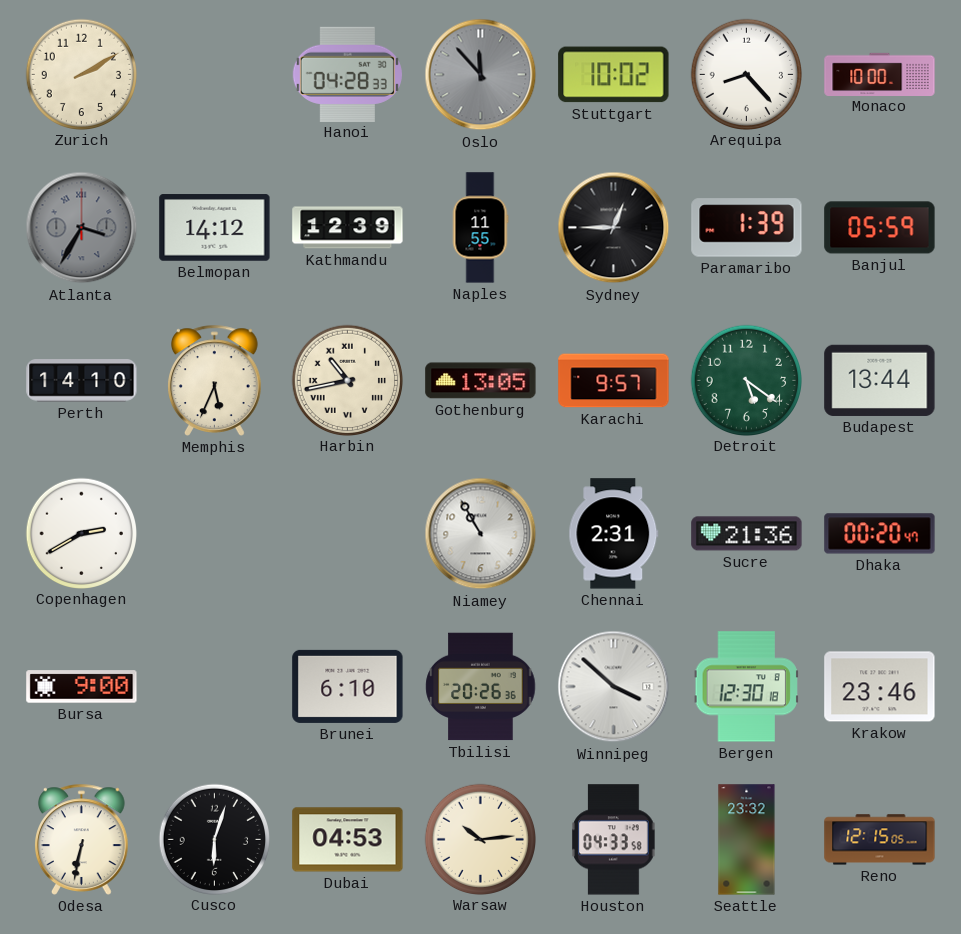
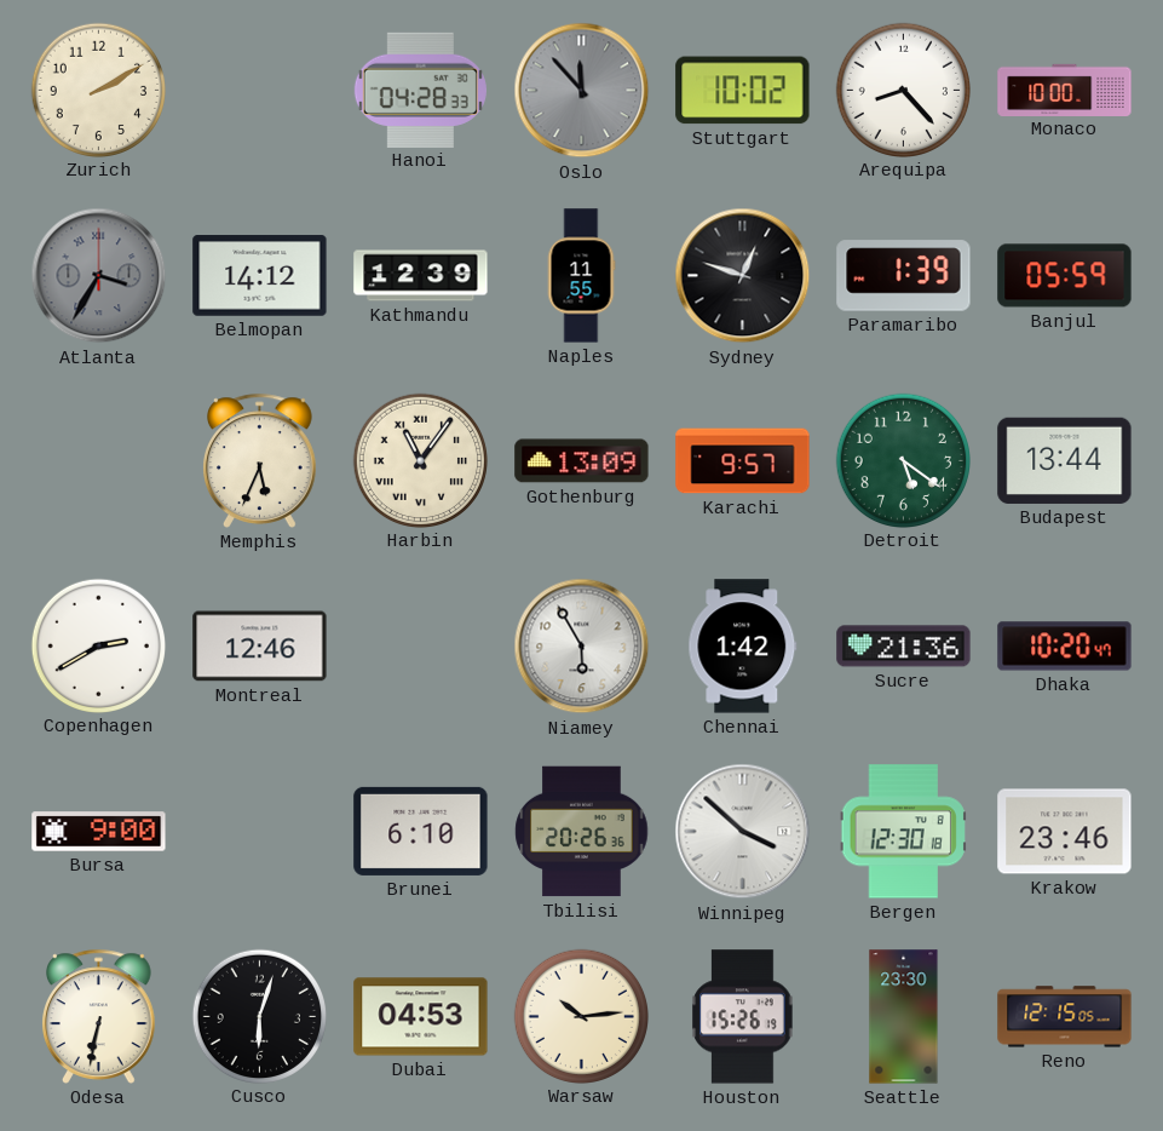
Sydney: 12:45 -> 12:48
Perth: 14:10 -> none
Harbin: 10:43 -> 11:06
Gothenburg: 13:05 -> 13:09
Montreal: none -> 12:46
Niamey: 10:55 -> 5:55
Chennai: 2:31 -> 1:42
Dhaka: 00:20 -> 10:20
Houston: 04:33 -> 15:26
Seattle: 23:32 -> 23:30
